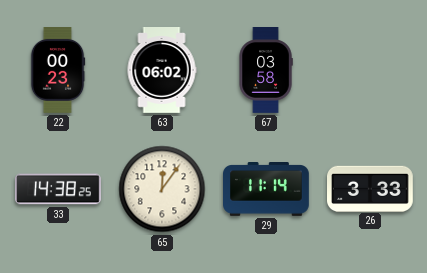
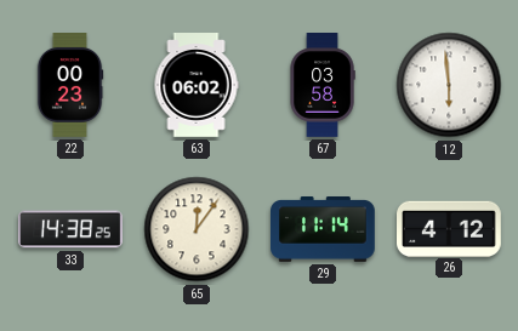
12: none -> 5:59
26: 3:33 -> 4:12
